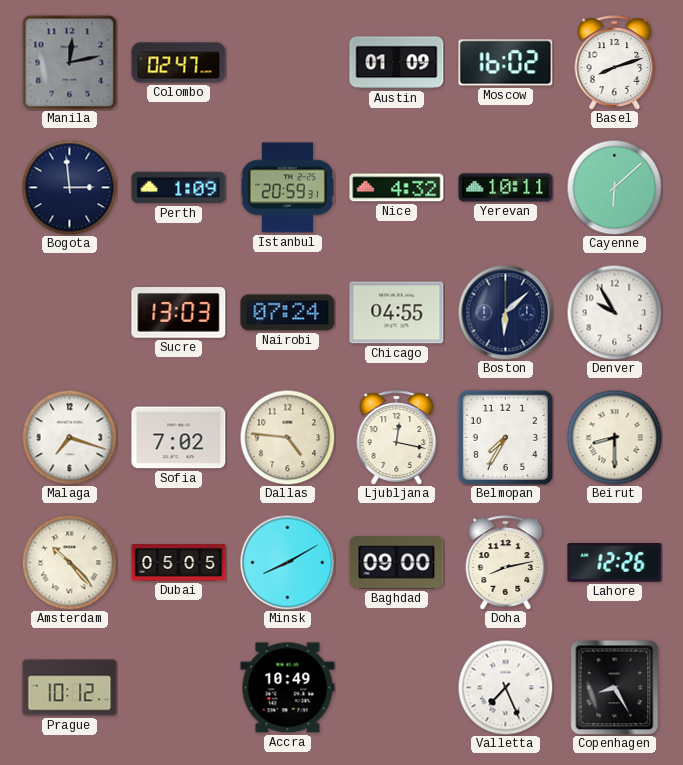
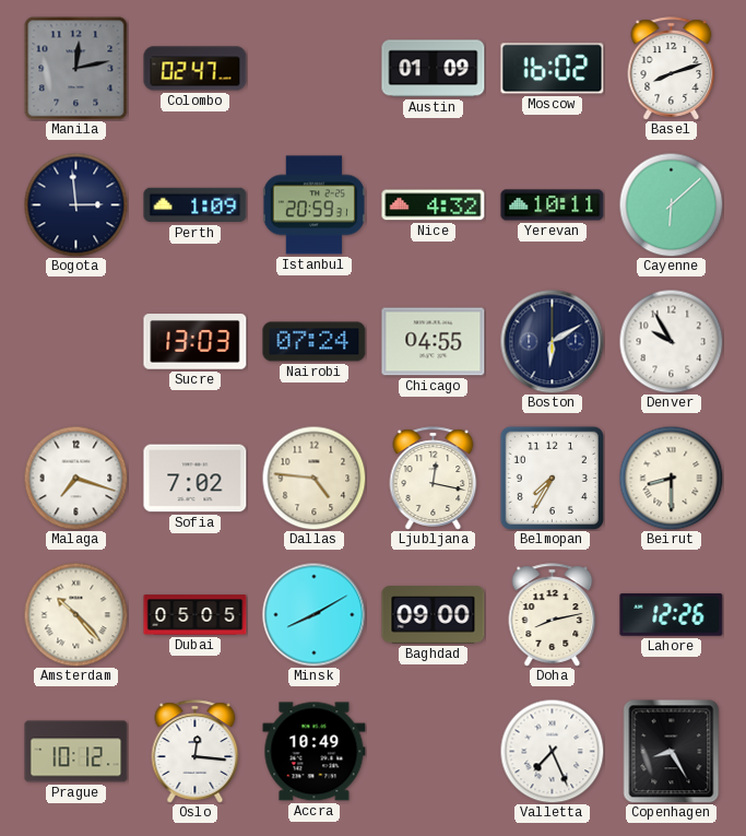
Boston: 6:08 -> 6:10
Oslo: none -> 12:16
